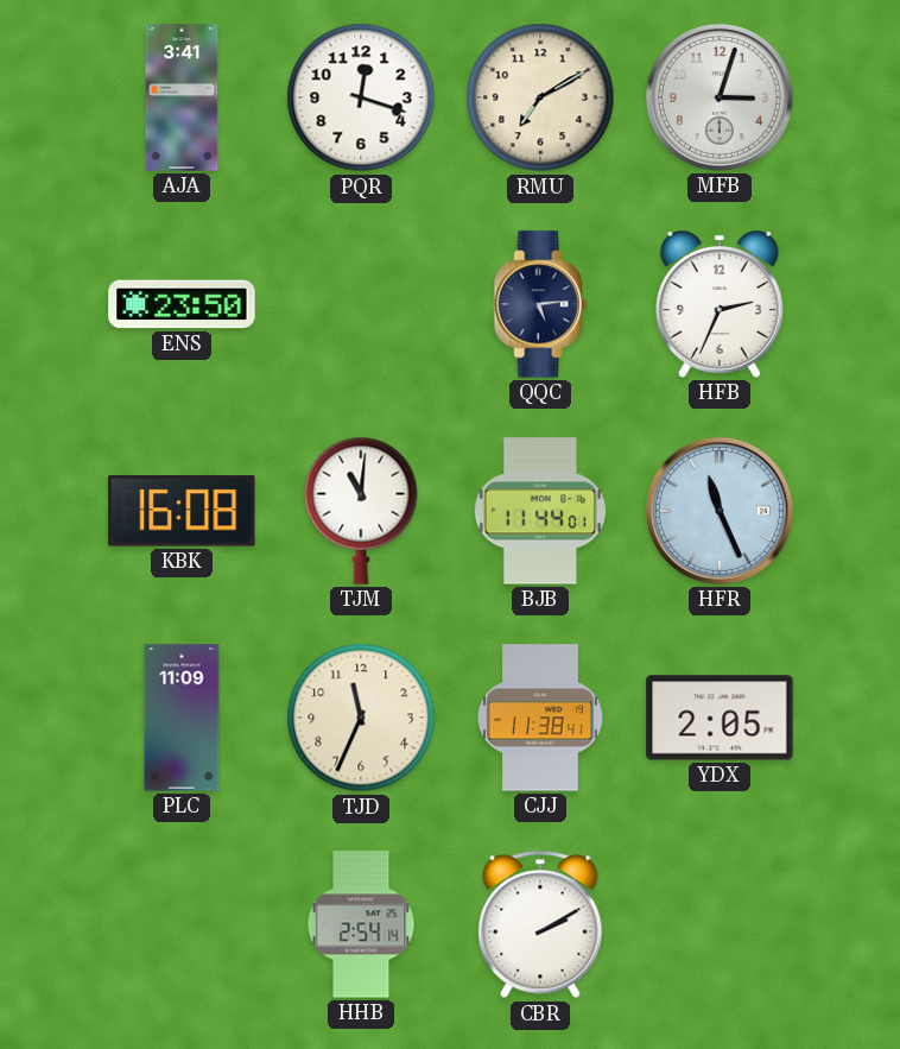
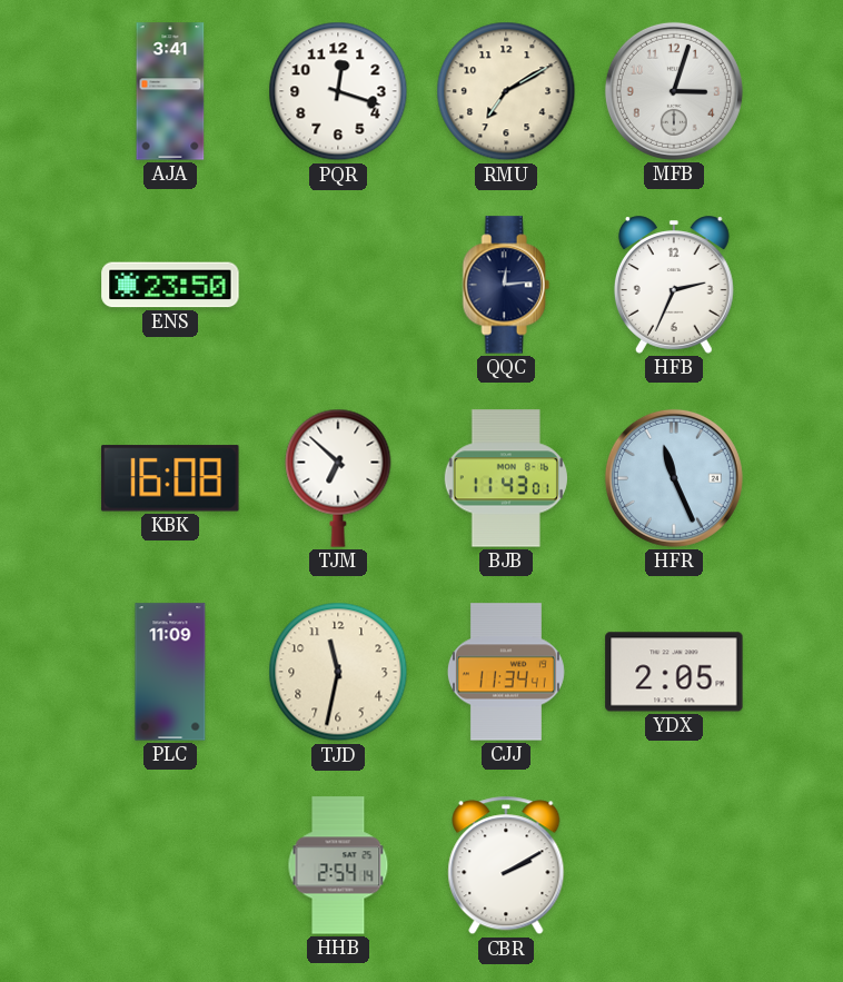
QQC: 5:14 -> 12:14
TJM: 11:01 -> 6:52
BJB: 11:44 -> 11:43
TJD: 11:34 -> 11:32
CJJ: 11:38 -> 11:34
